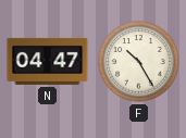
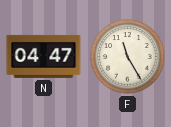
F: 10:25 -> 11:25
